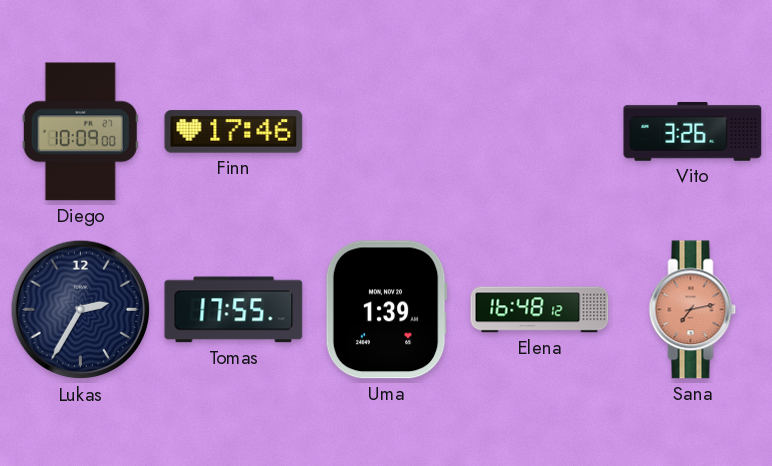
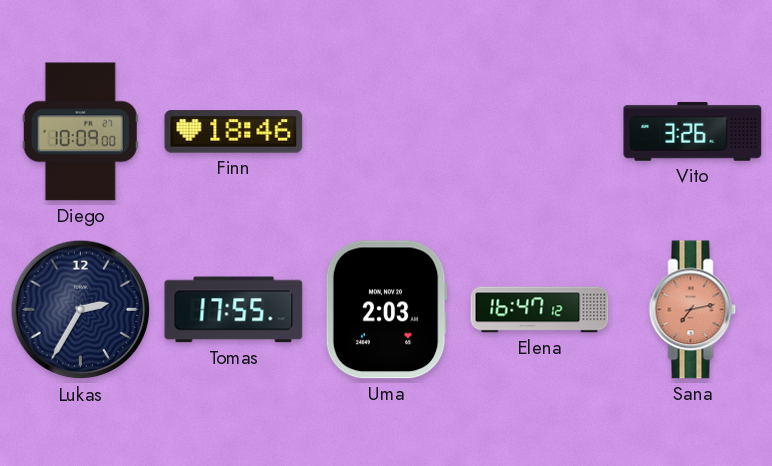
Finn: 17:46 -> 18:46
Uma: 1:39 -> 2:03
Elena: 16:48 -> 16:47
